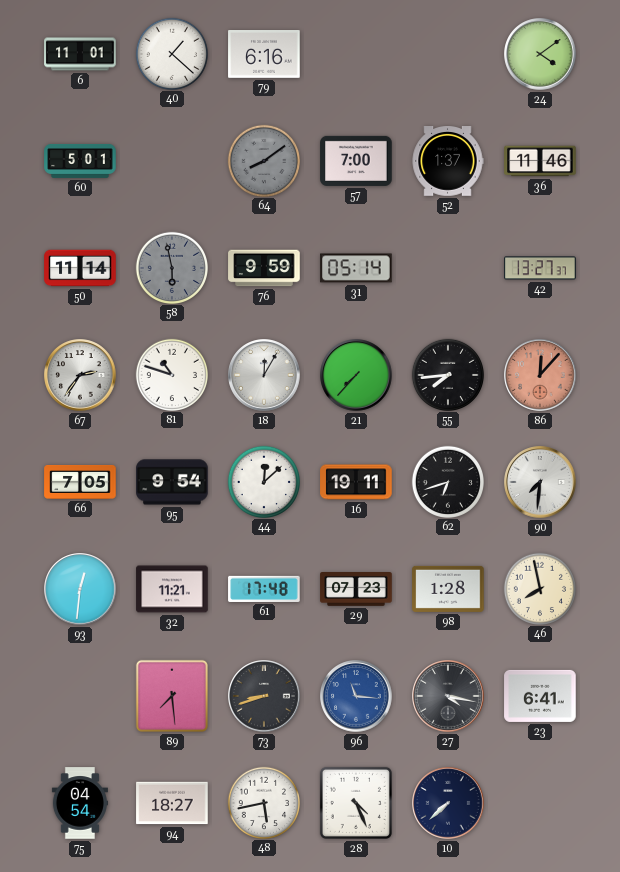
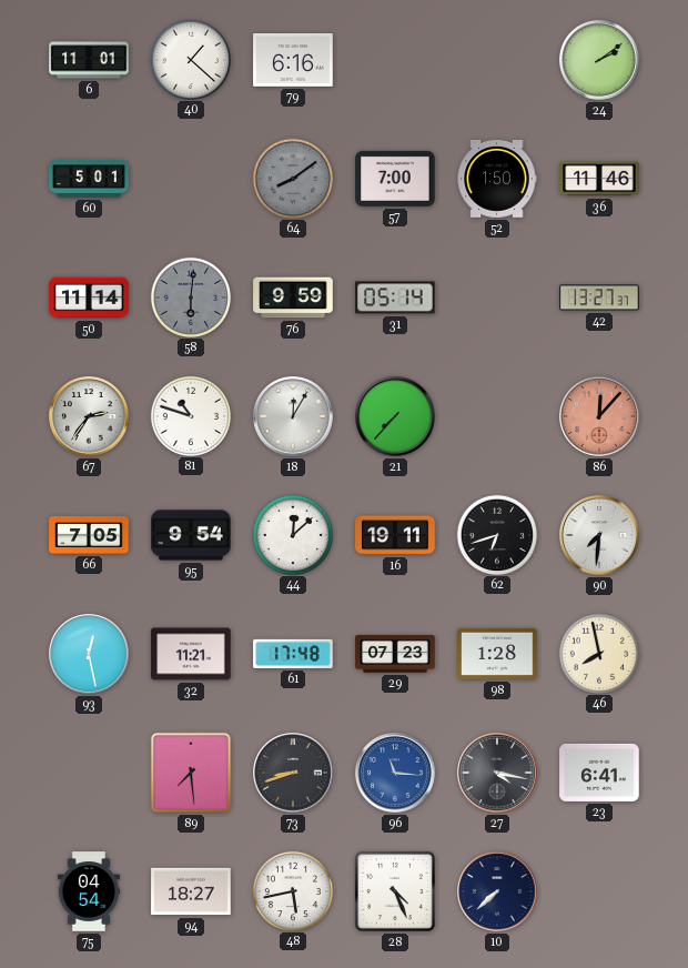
24: 4:09 -> 2:09
52: 1:37 -> 1:50
58: 5:58 -> 6:01
55: 7:44 -> none
93: 12:31 -> 12:28
